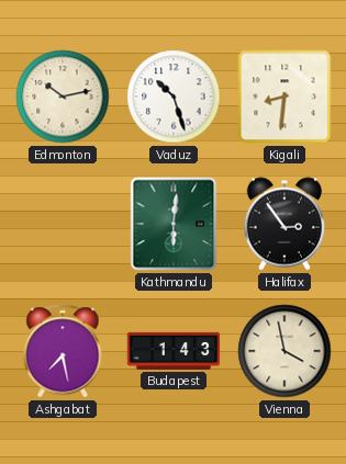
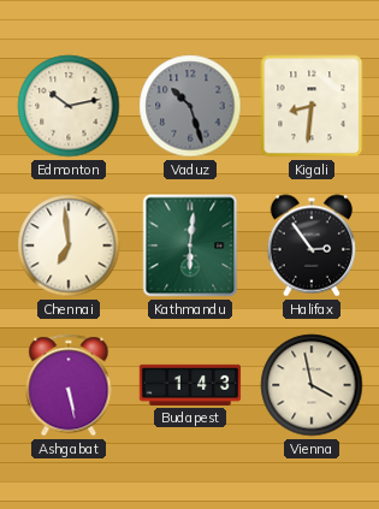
Vaduz dial: white -> grey
Chennai: none -> 6:59
Ashgabat: 7:28 -> 5:28
